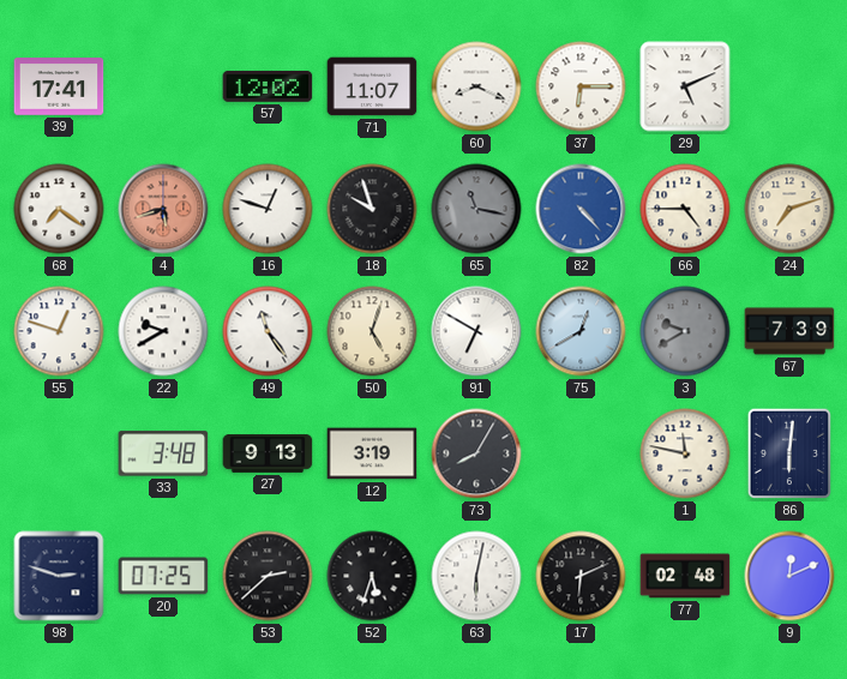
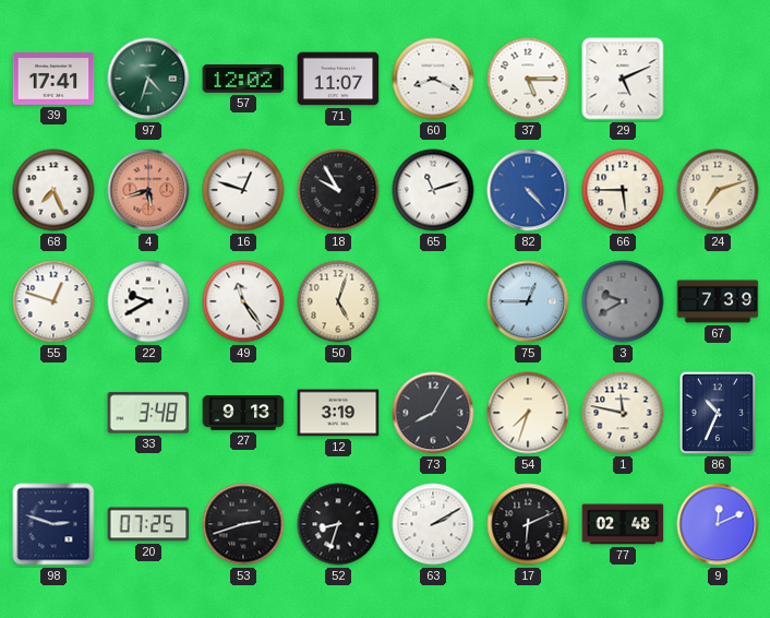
97: none -> 4:33
37: 6:15 -> 5:15
68: 7:21 -> 7:26
18: 9:57 -> 9:55
65: 11:17 -> 11:12
65 dial: grey -> white
66: 4:45 -> 5:45
91: 6:50 -> none
75: 12:40 -> 12:45
54: none -> 7:33
86: 6:01 -> 10:34
53: 2:38 -> 2:42
52: 5:33 -> 8:33
63: 6:02 -> 2:10
